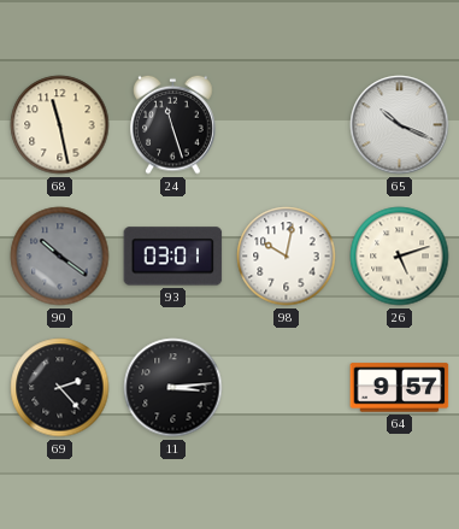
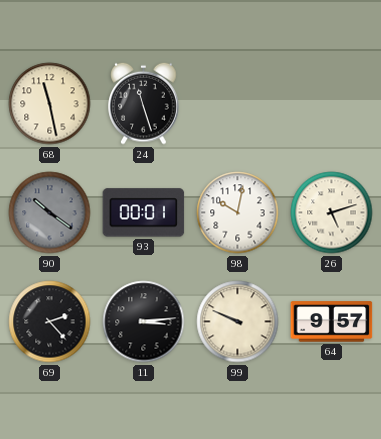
65: 10:19 -> none
93: 03:01 -> 00:01
99: none -> 9:49
